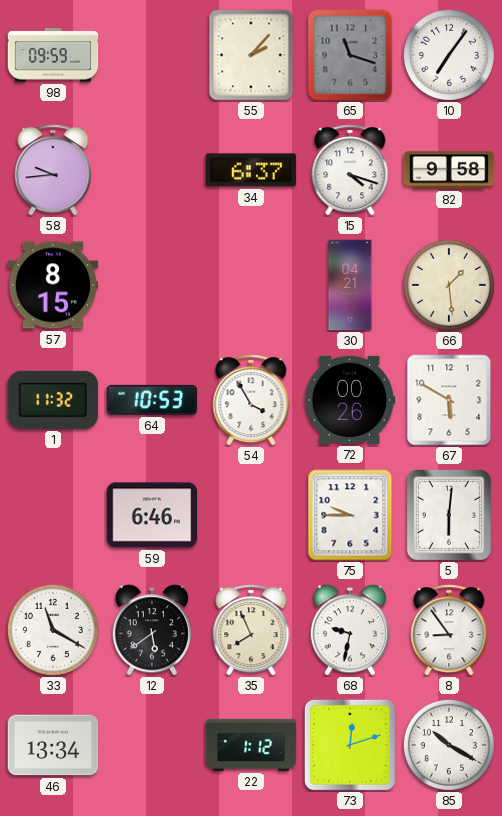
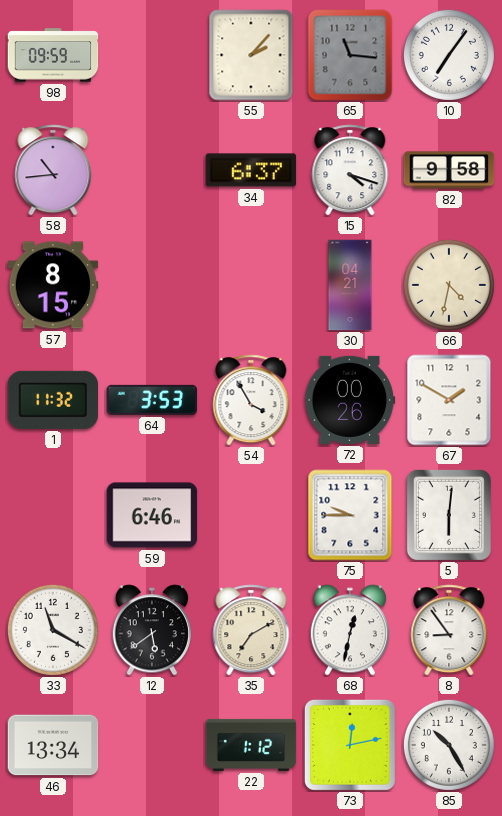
65: 11:18 -> 11:16
58: 9:44 -> 10:44
66: 1:29 -> 4:32
64: 10:53 -> 3:53
67: 5:50 -> 1:50
35: 7:56 -> 7:10
68: 9:32 -> 12:32
73: 12:12 -> 12:13
85: 10:20 -> 10:25
